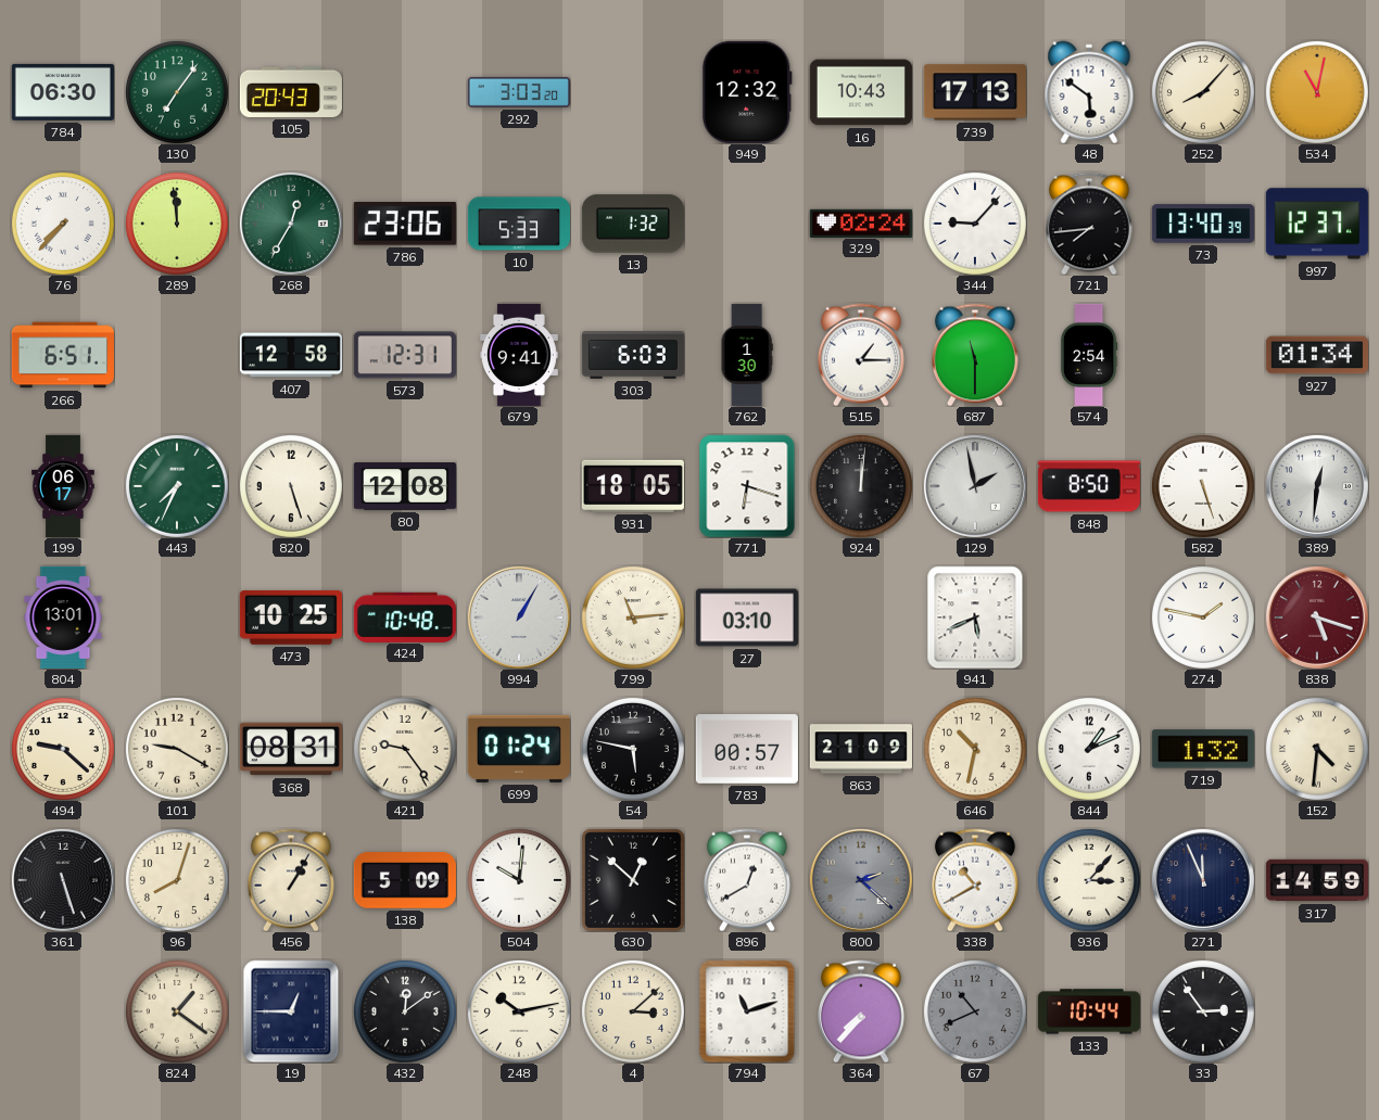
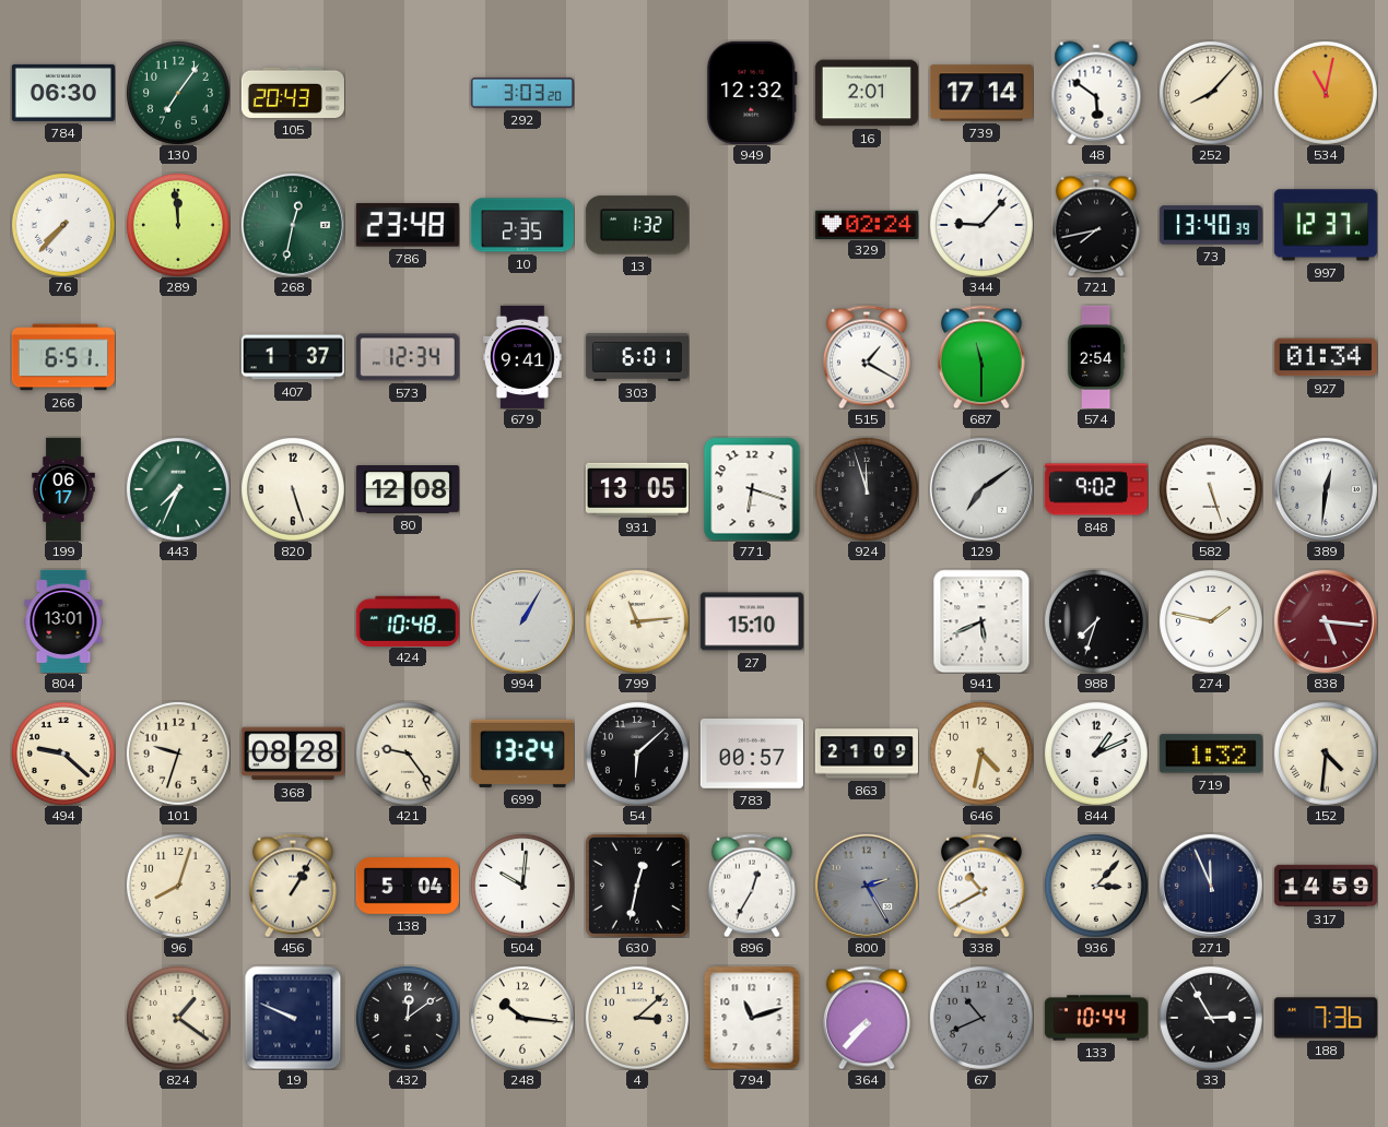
16: 10:43 -> 2:01
739: 17:13 -> 17:14
268: 12:35 -> 12:32
786: 23:06 -> 23:48
10: 5:33 -> 2:35
721: 7:44 -> 7:43
407: 12:58 -> 1:37
573: 12:31 -> 12:34
303: 6:03 -> 6:01
762: 1:30 -> none
515: 1:15 -> 1:20
931: 18:05 -> 13:05
924: 12:01 -> 11:57
129: 1:58 -> 7:09
848: 8:50 -> 9:02
473: 10:25 -> none
27: 03:10 -> 15:10
988: none -> 7:33
838: 5:18 -> 5:16
101: 9:20 -> 9:33
368: 08:31 -> 08:28
699: 01:24 -> 13:24
54: 5:47 -> 6:08
646: 10:32 -> 4:32
361: 5:27 -> none
138: 5:09 -> 5:04
630: 12:52 -> 12:32
896: 12:40 -> 12:35
800: 2:22 -> 2:25
19: 12:45 -> 9:49
248: 10:13 -> 10:16
33: 2:54 -> 2:55
188: none -> 7:36
